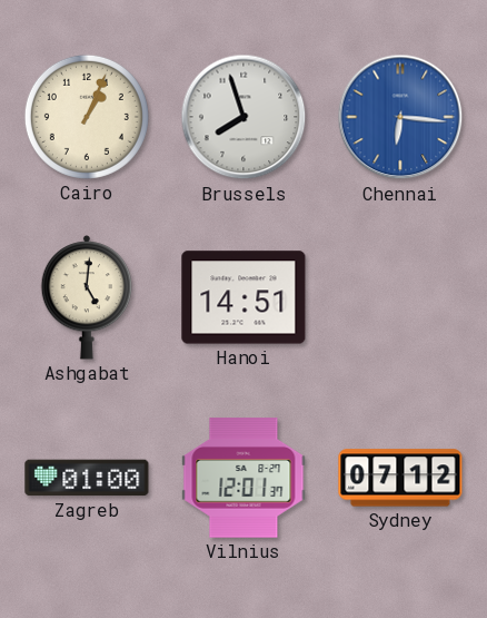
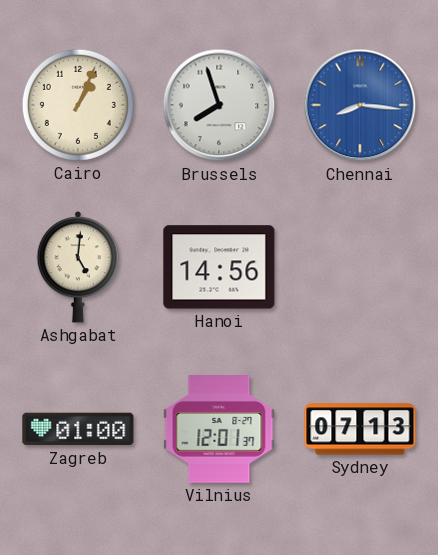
Chennai: 6:16 -> 8:16
Hanoi: 14:51 -> 14:56
Sydney: 07:12 -> 07:13
